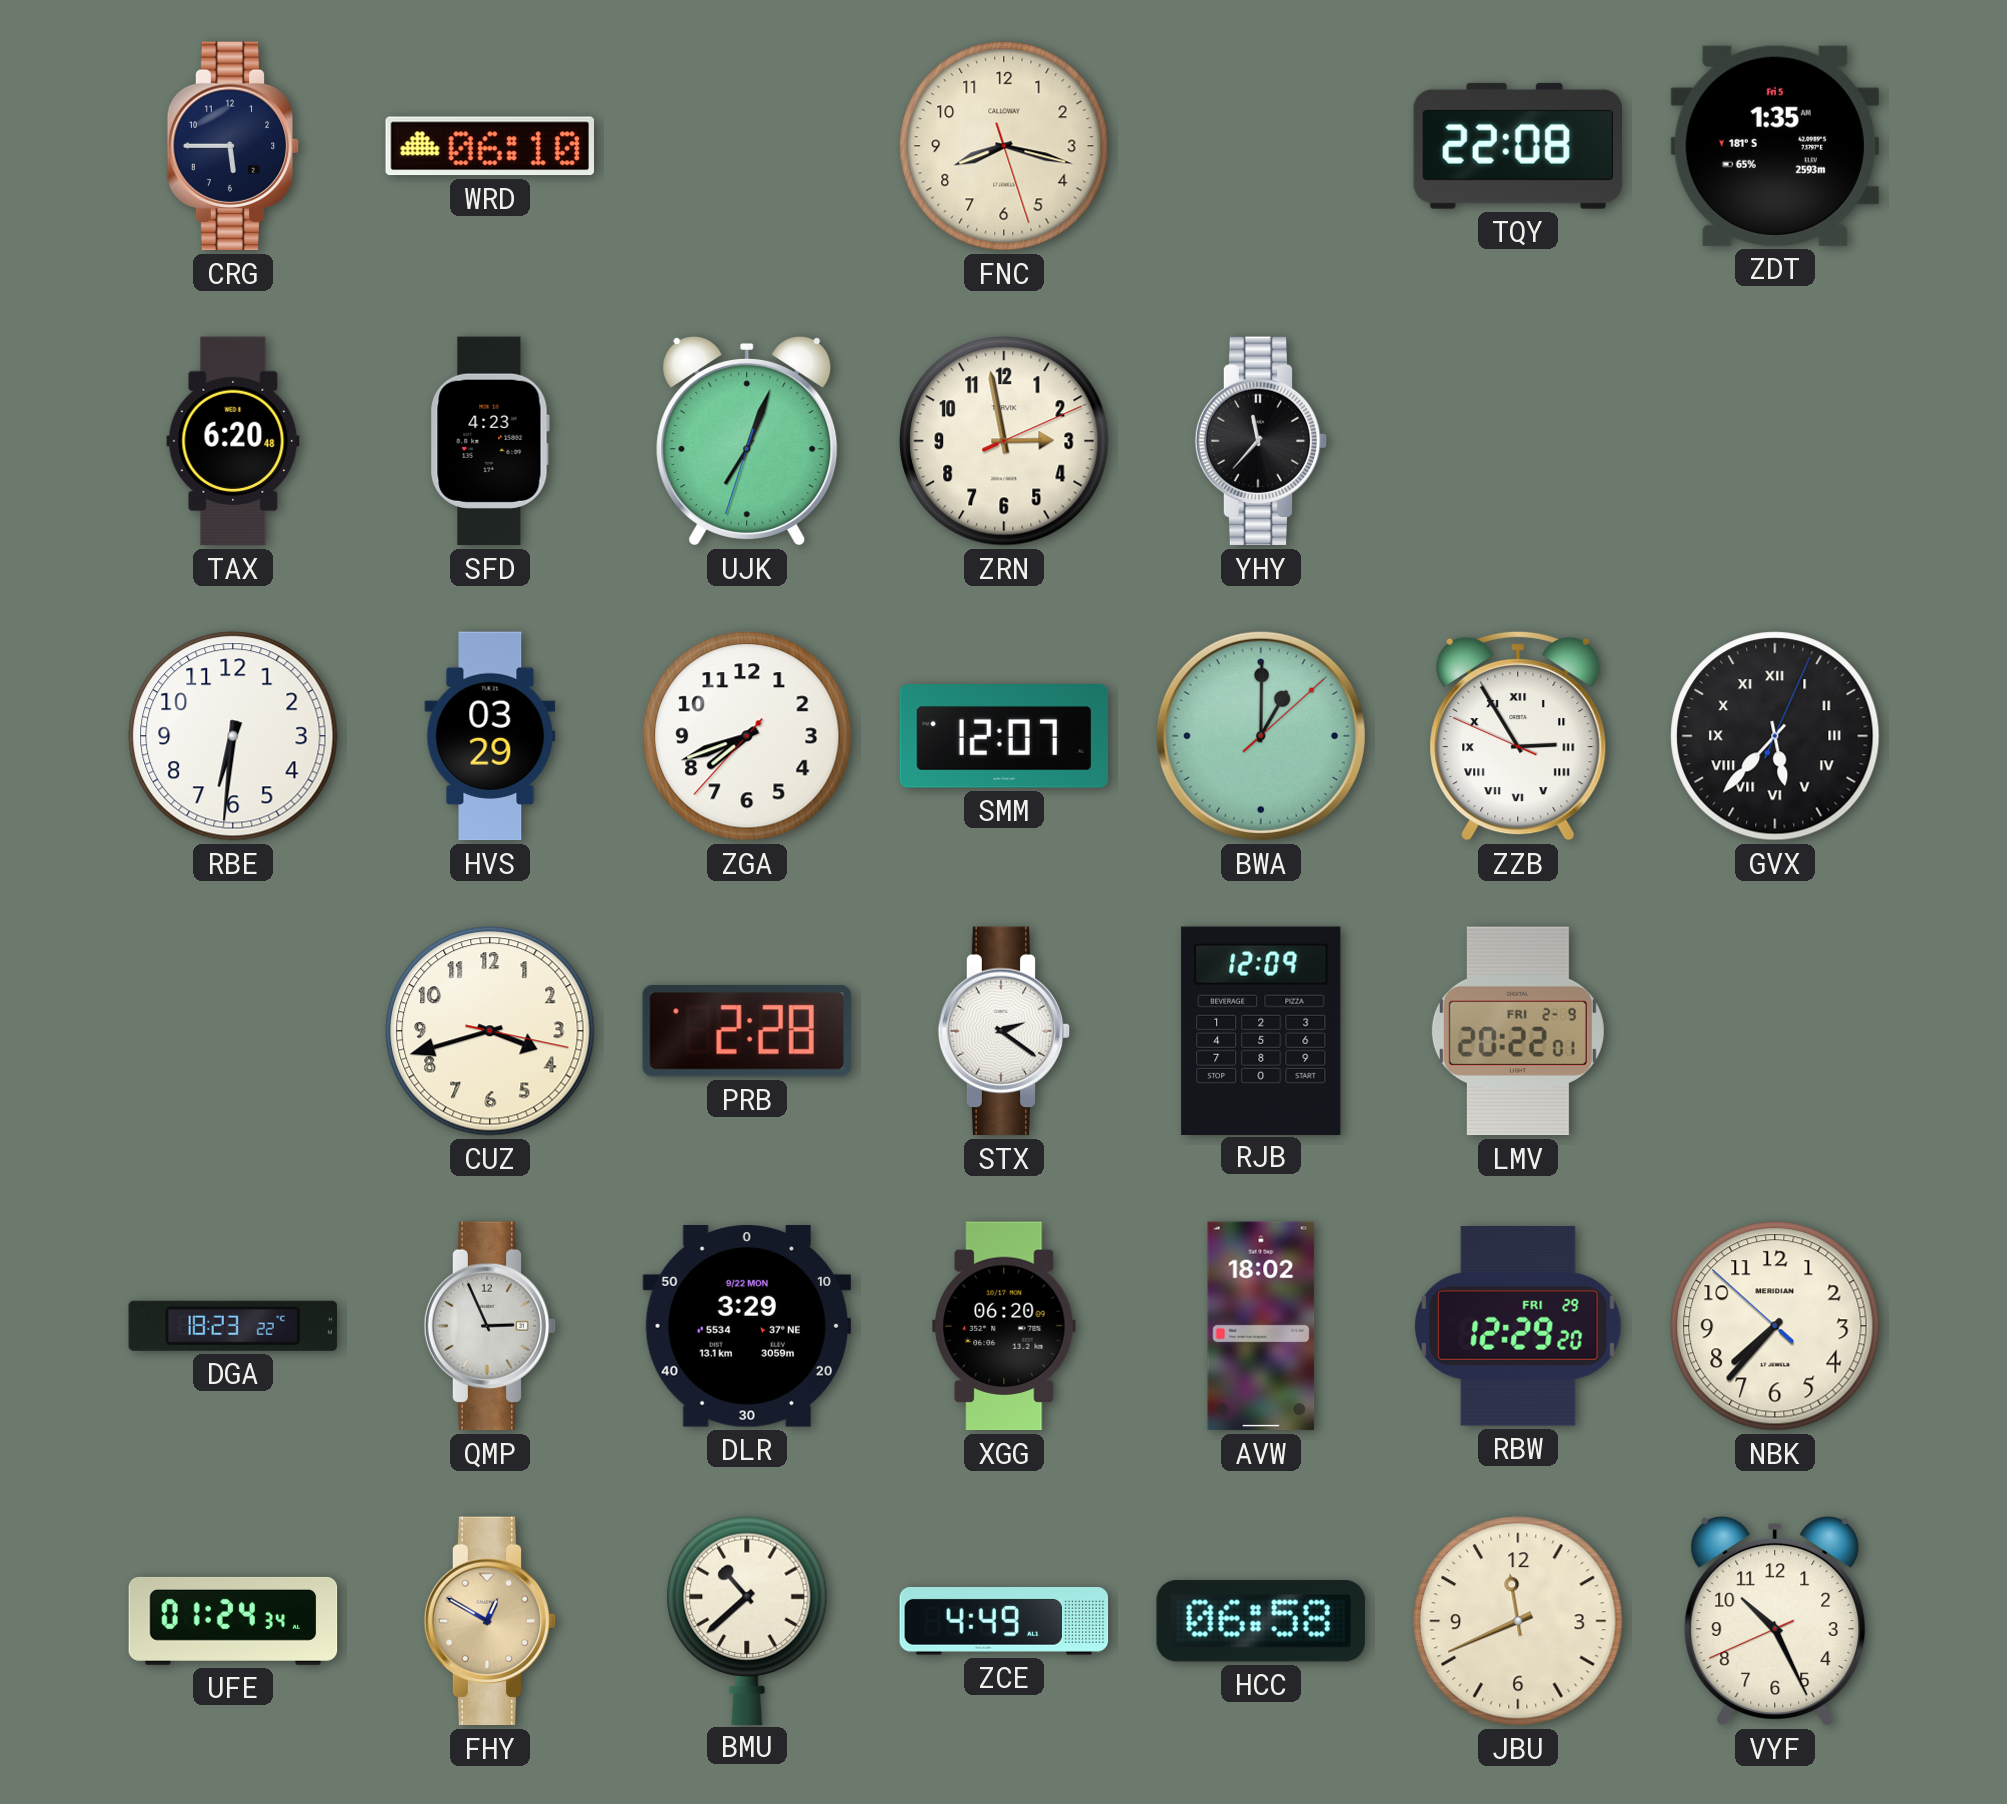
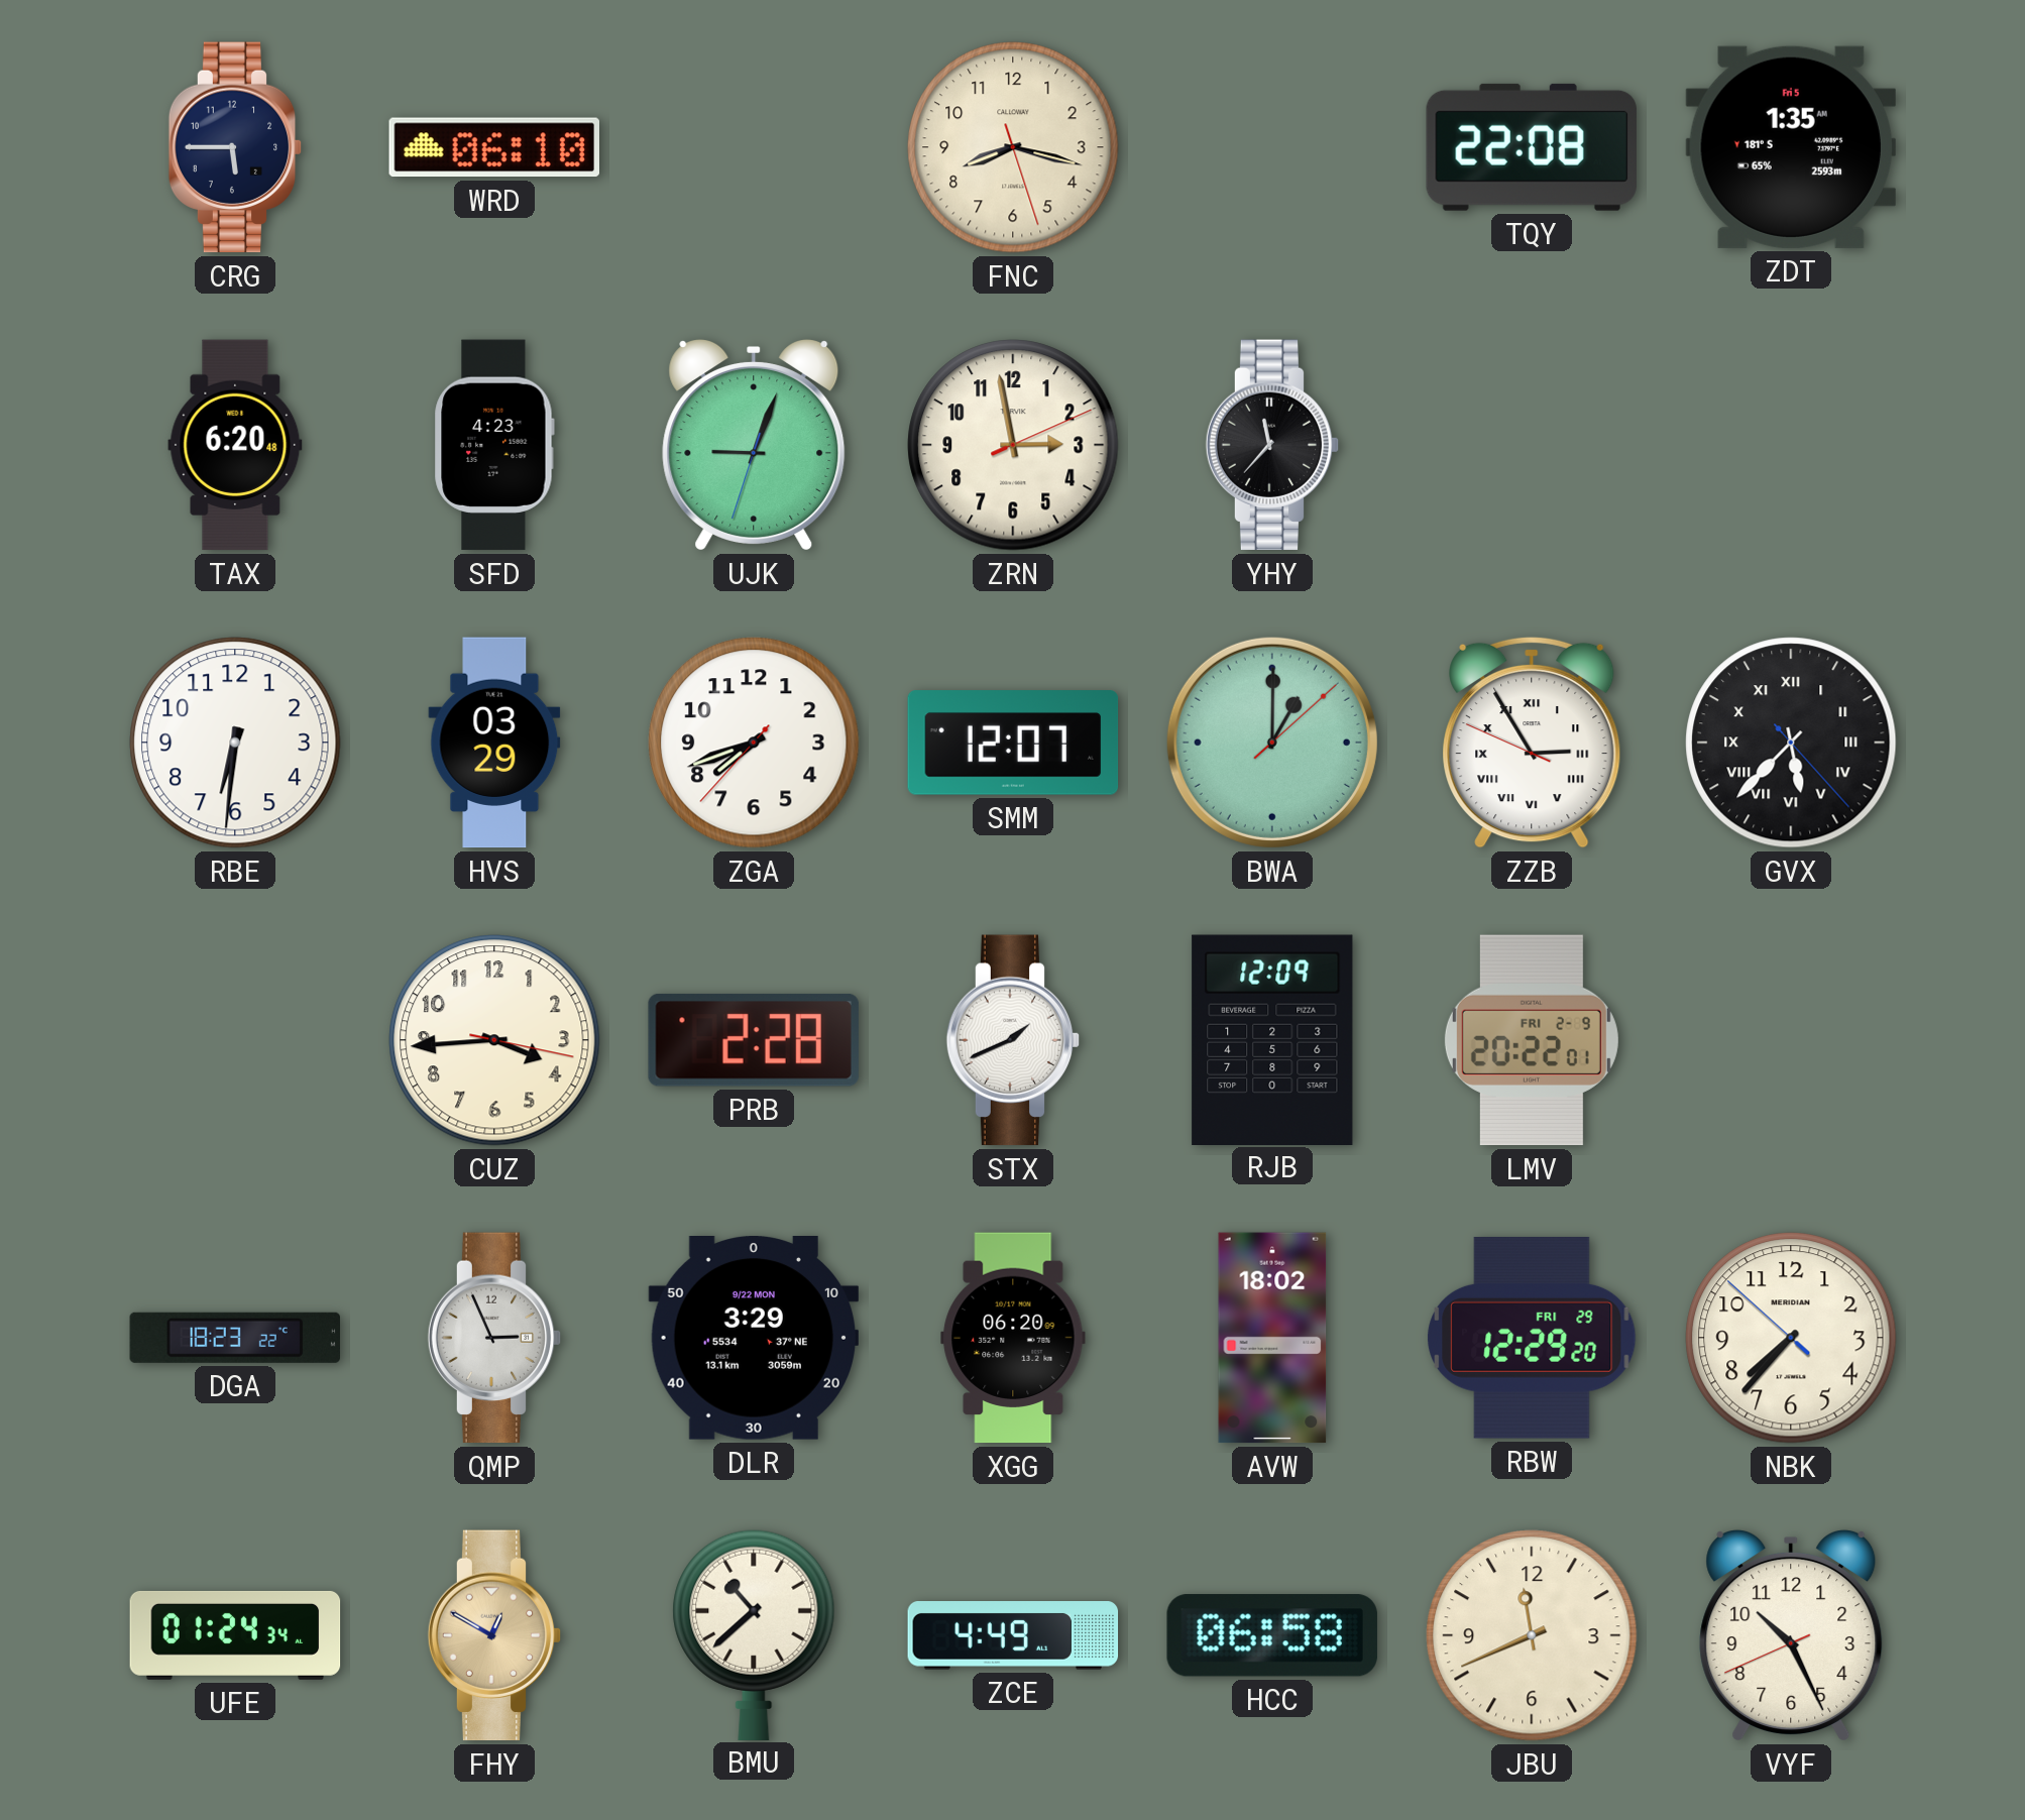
UJK: 7:03 -> 9:03
GVX: 5:37:04 -> 5:37:23
CUZ: 3:42 -> 3:44
STX: 2:21 -> 1:41
